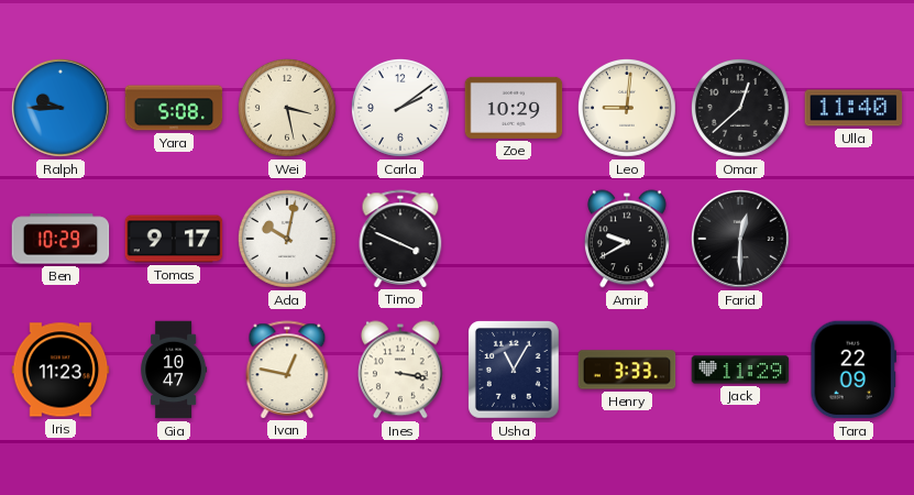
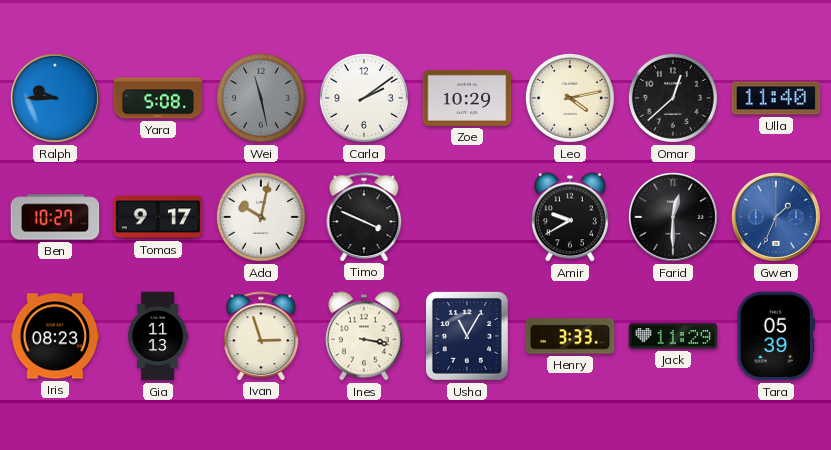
Wei: 3:28 -> 11:28
Wei dial: cream -> grey
Leo: 9:01 -> 4:13
Ben: 10:29 -> 10:27
Gwen: none -> 1:34
Iris: 11:23 -> 08:23
Gia: 10:47 -> 11:13
Ivan: 12:47 -> 2:57
Tara: 22:09 -> 05:39
